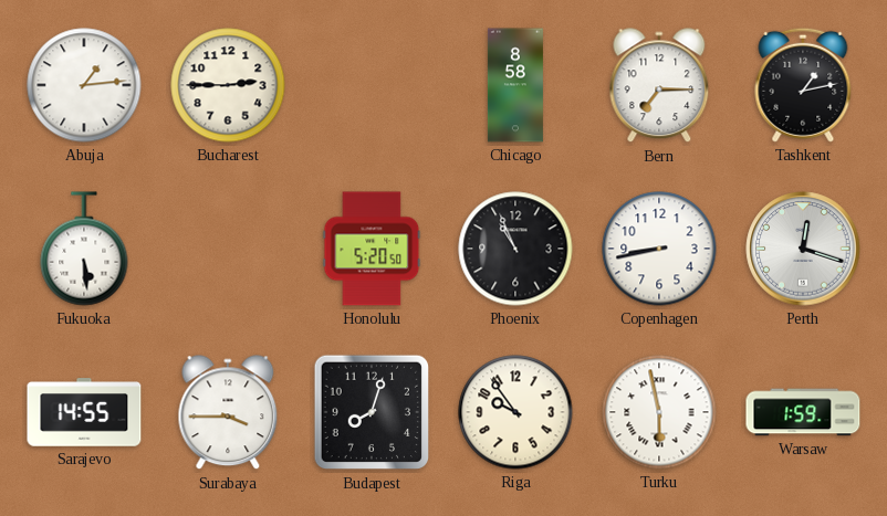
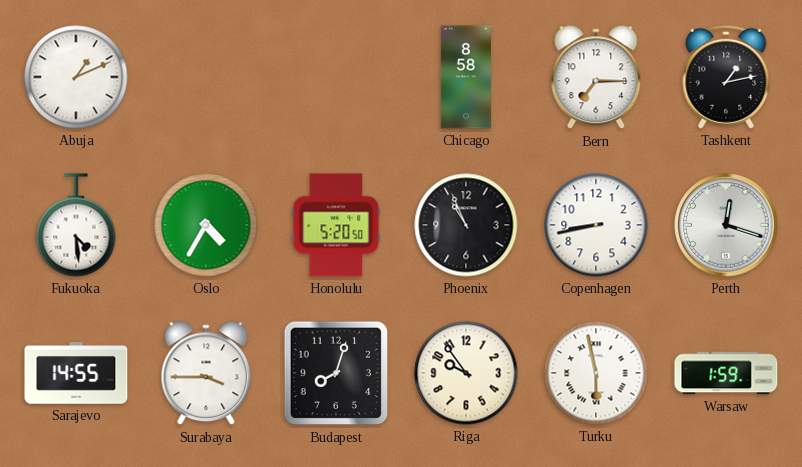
Abuja: 1:14 -> 1:11
Bucharest: 2:45 -> none
Fukuoka: 5:29 -> 4:29
Oslo: none -> 4:35
